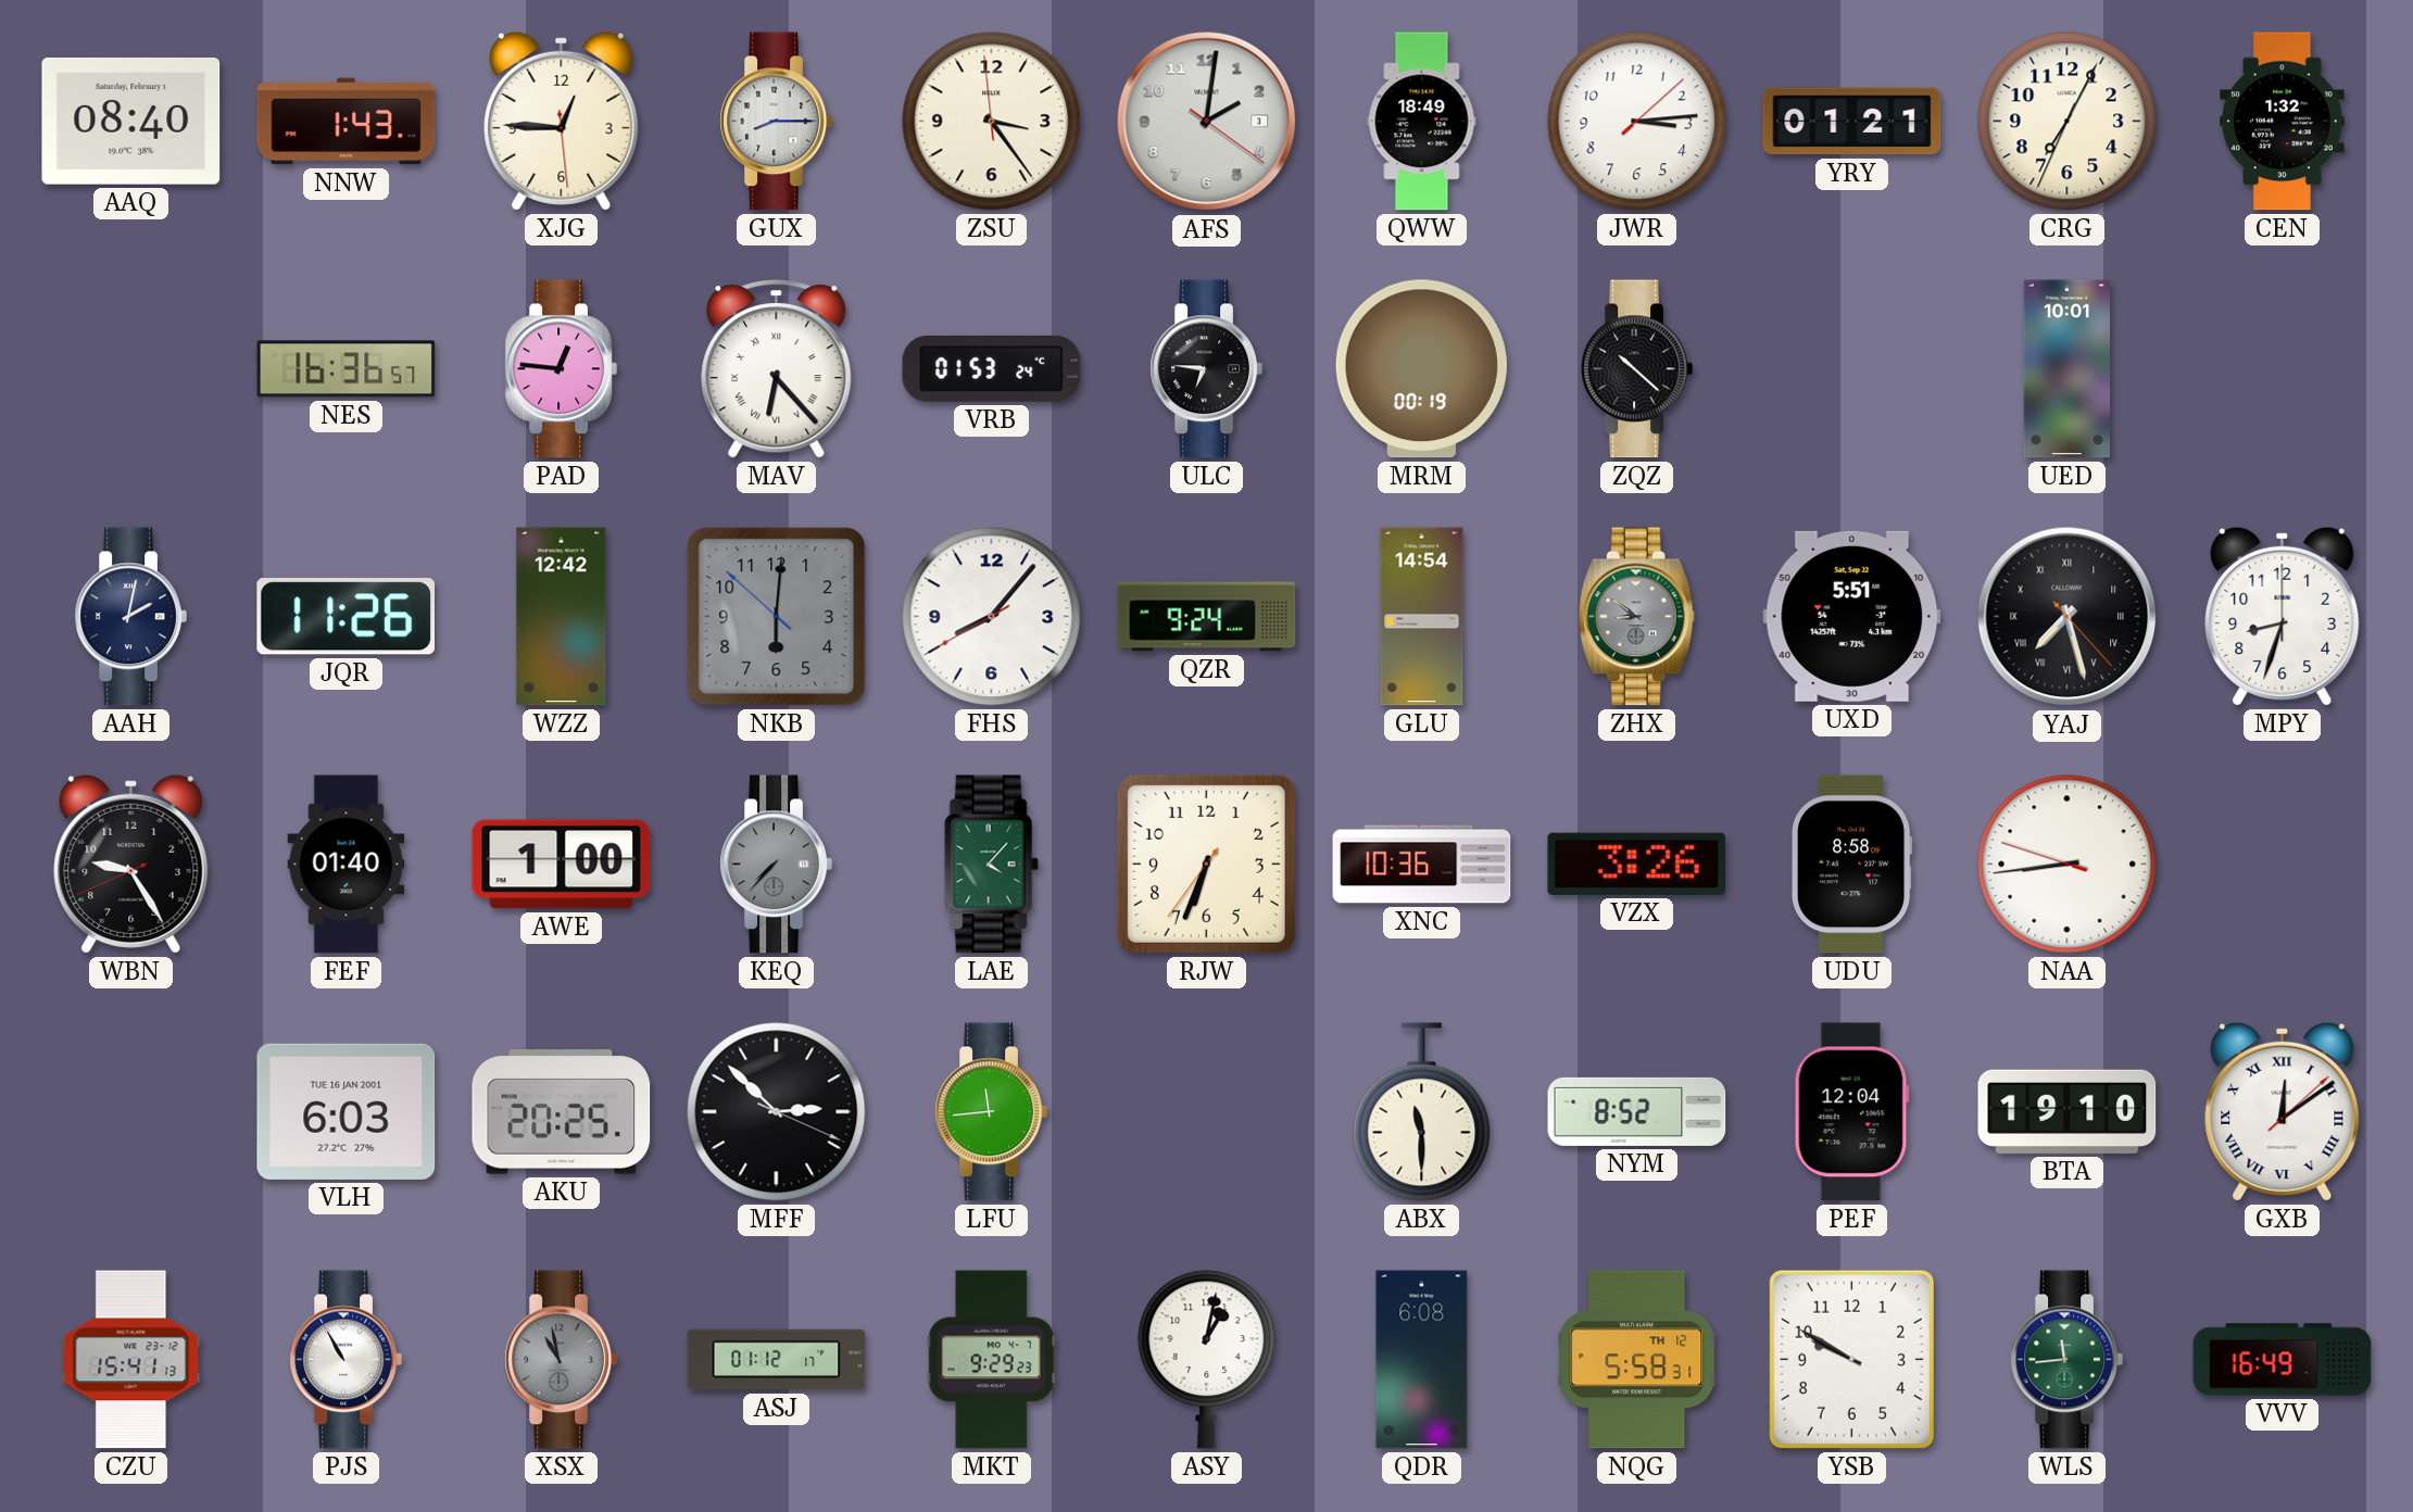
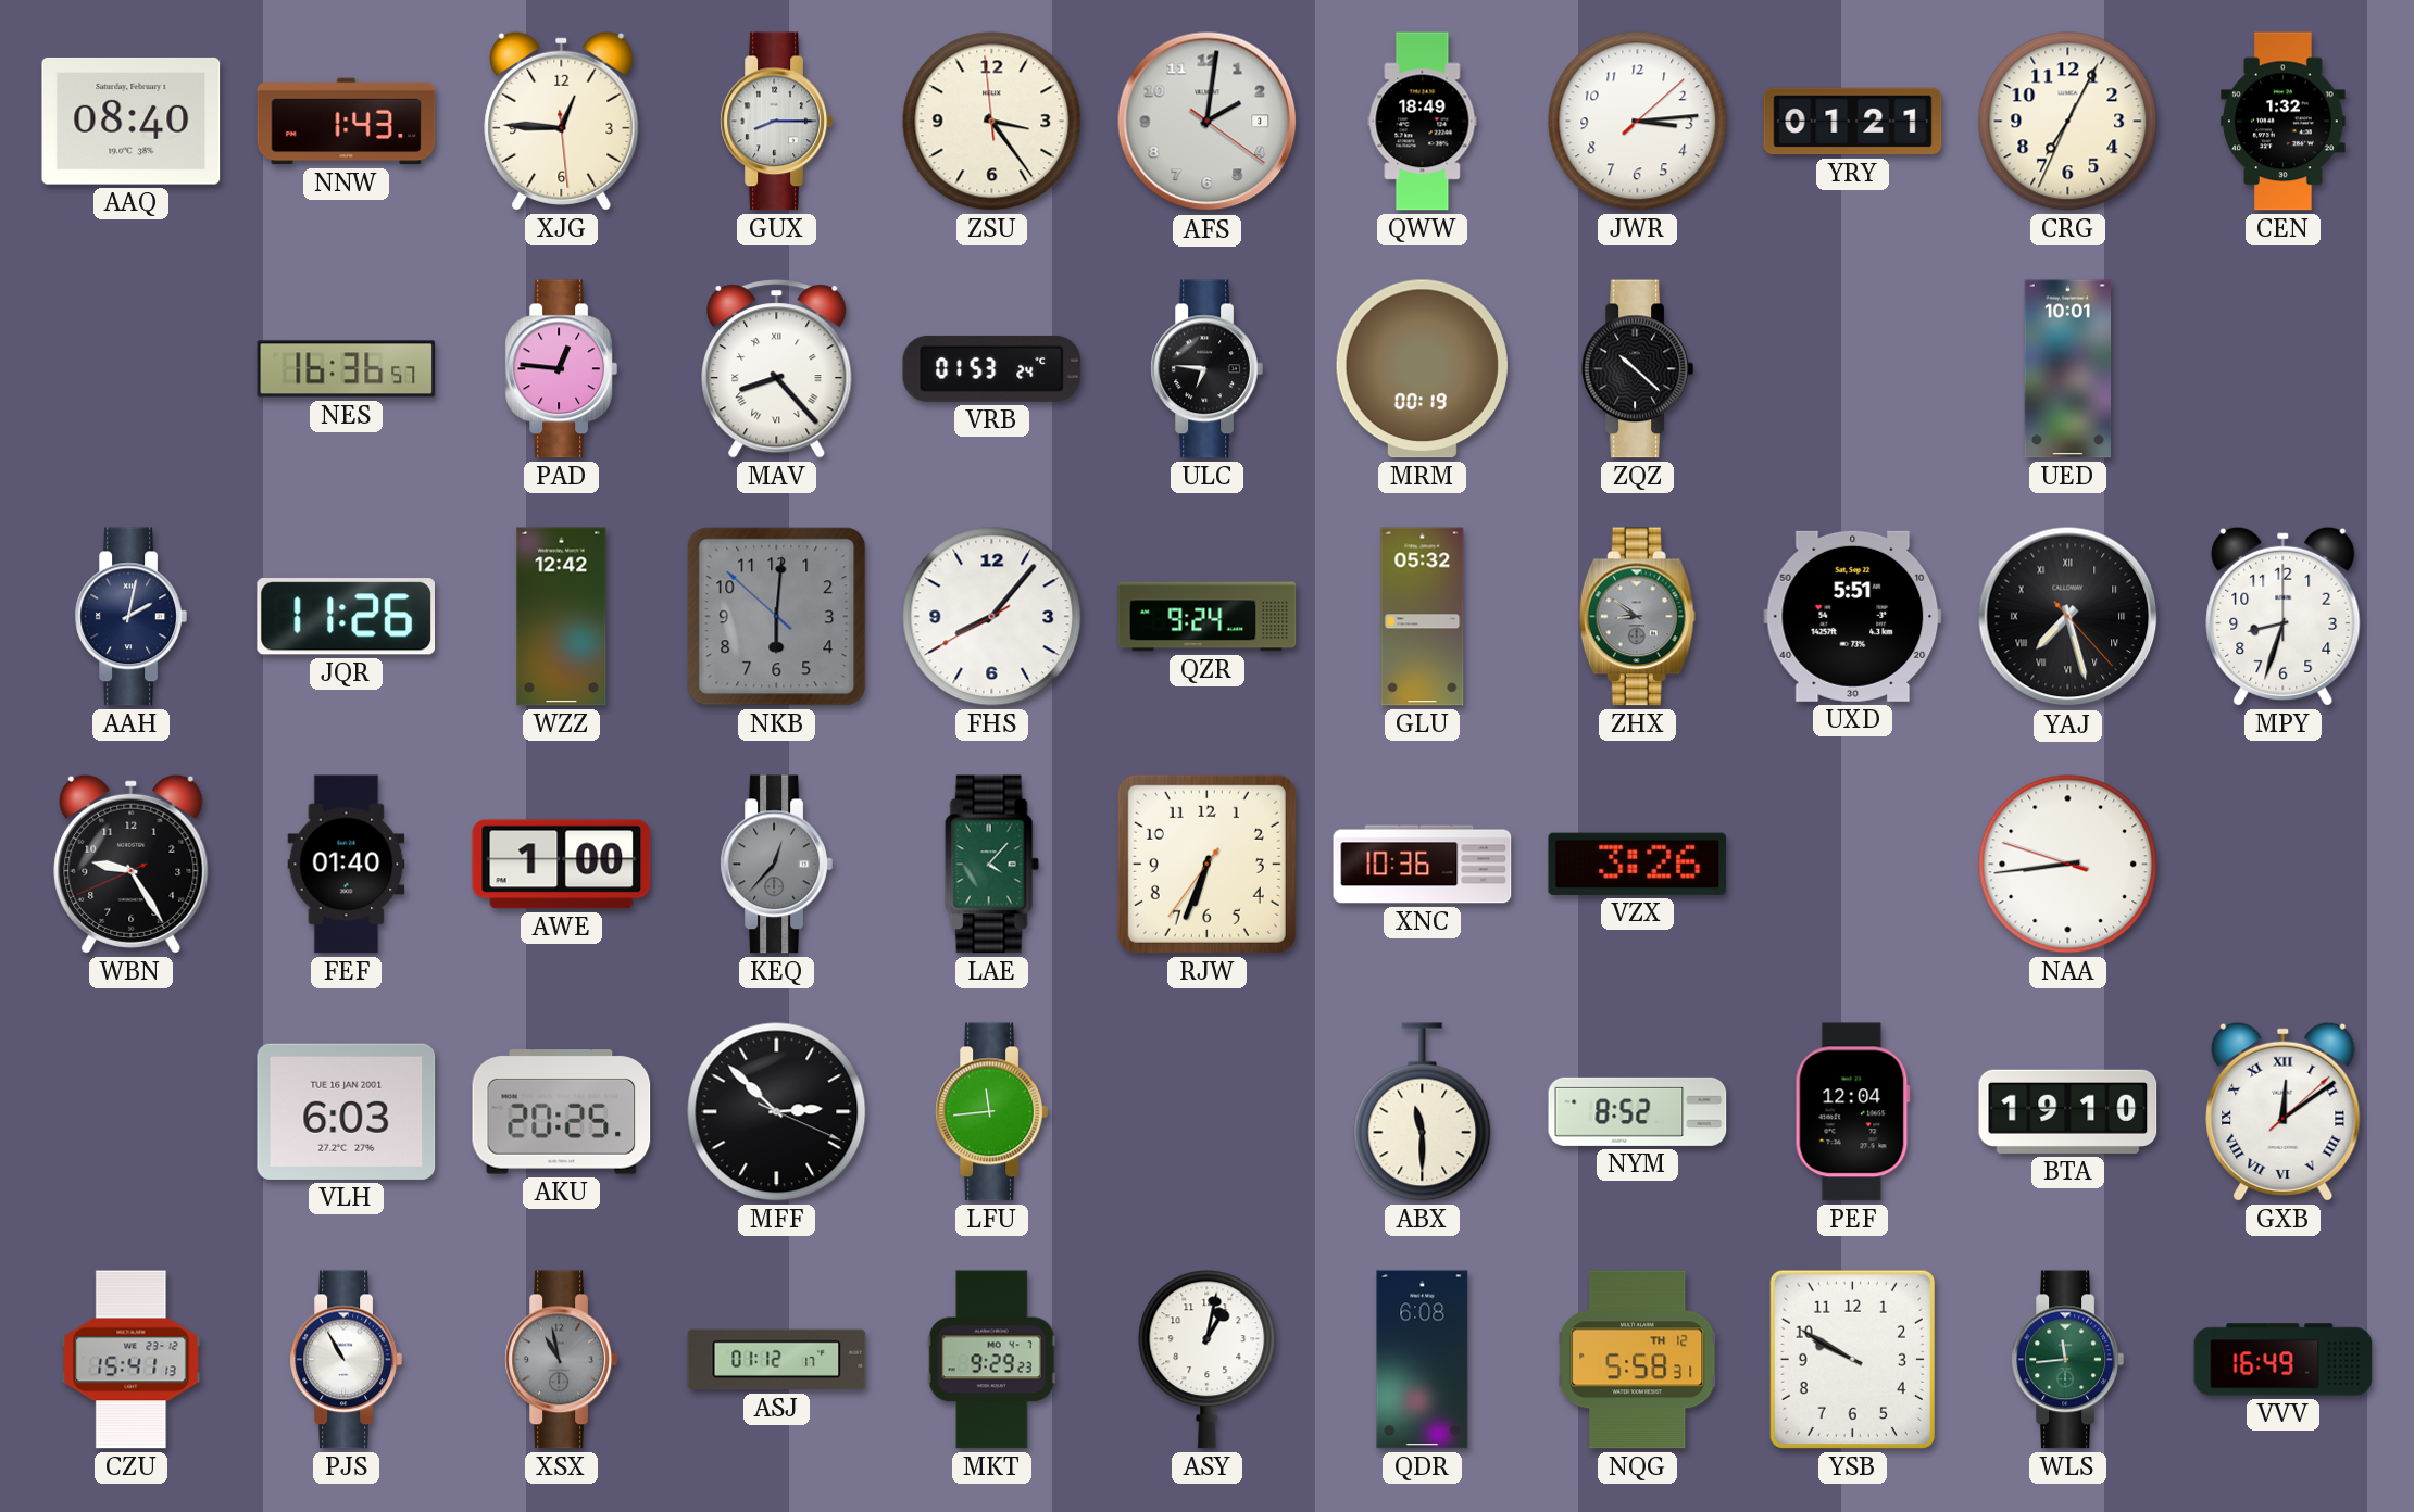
MAV: 6:23 -> 8:23
GLU: 14:54 -> 05:32
KEQ: 7:37 -> 12:37
UDU: 8:58 -> none
